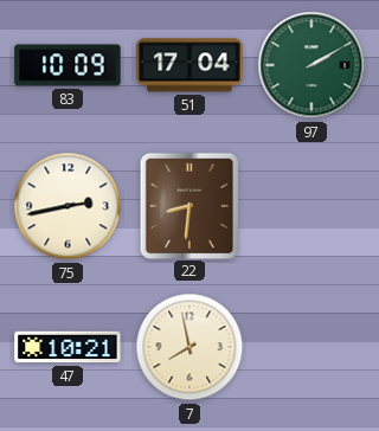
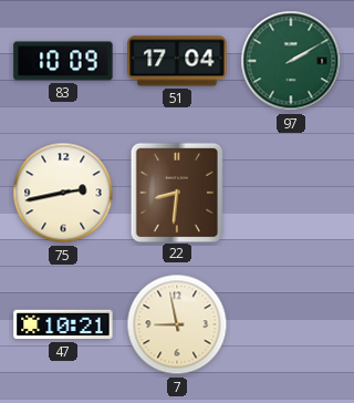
7: 7:58 -> 8:58
